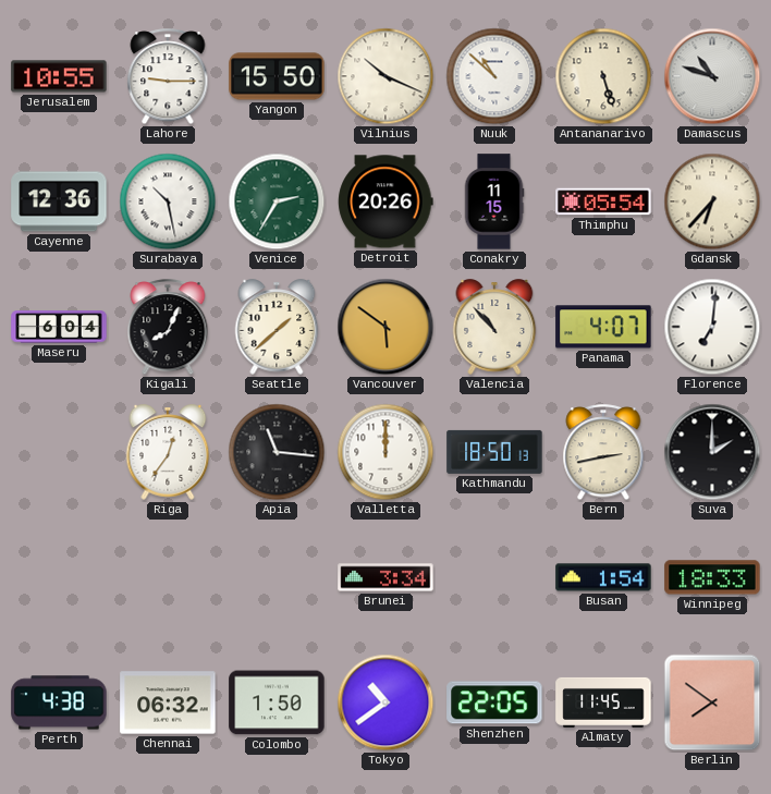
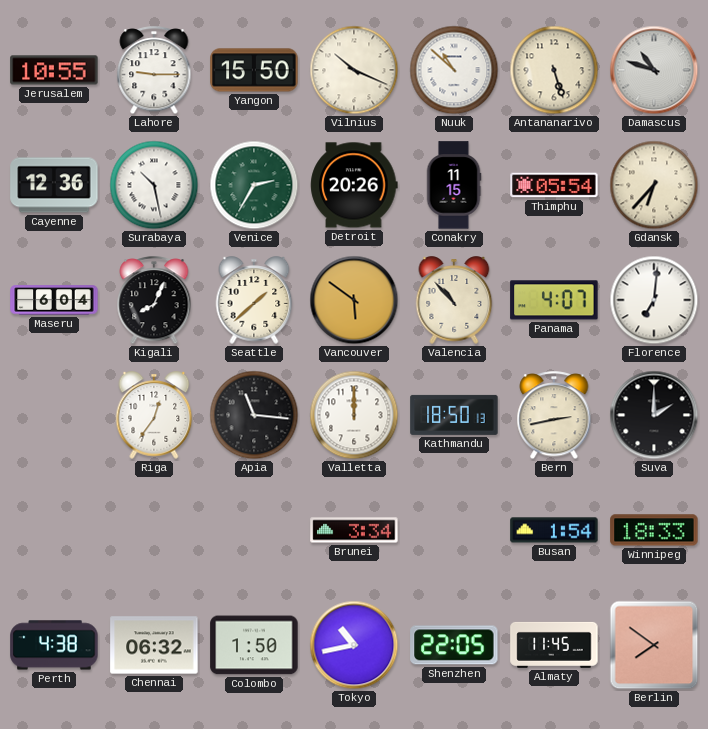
Tokyo: 10:39 -> 10:43
